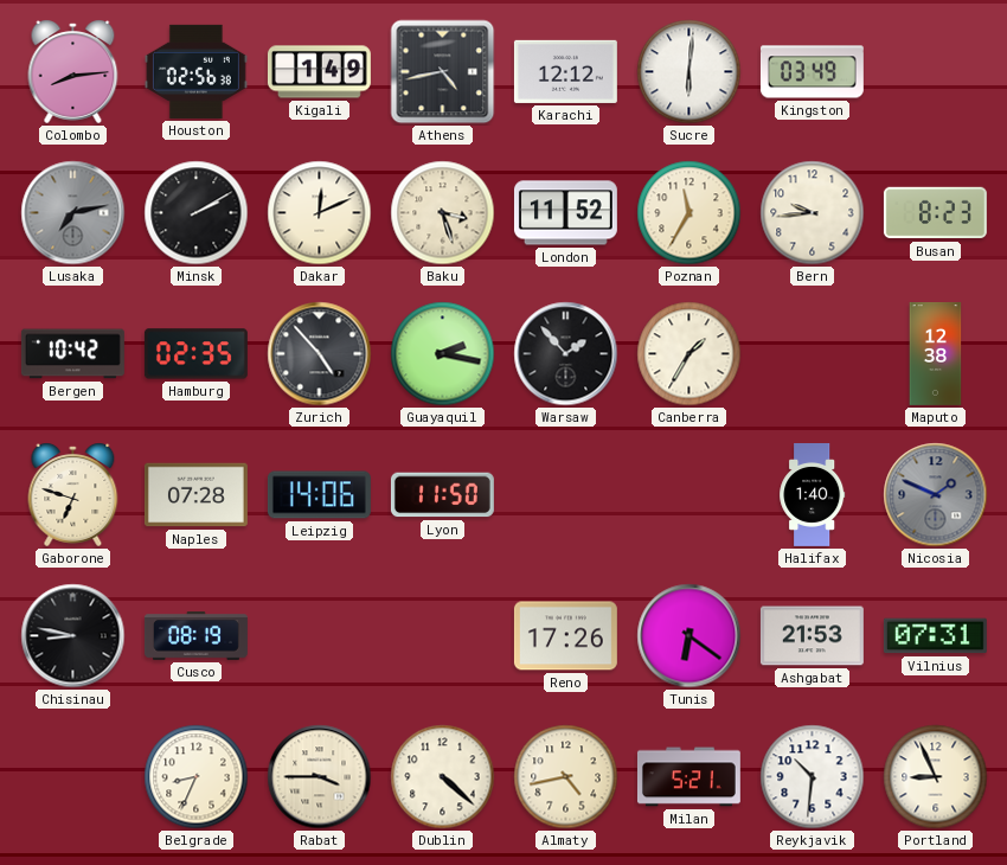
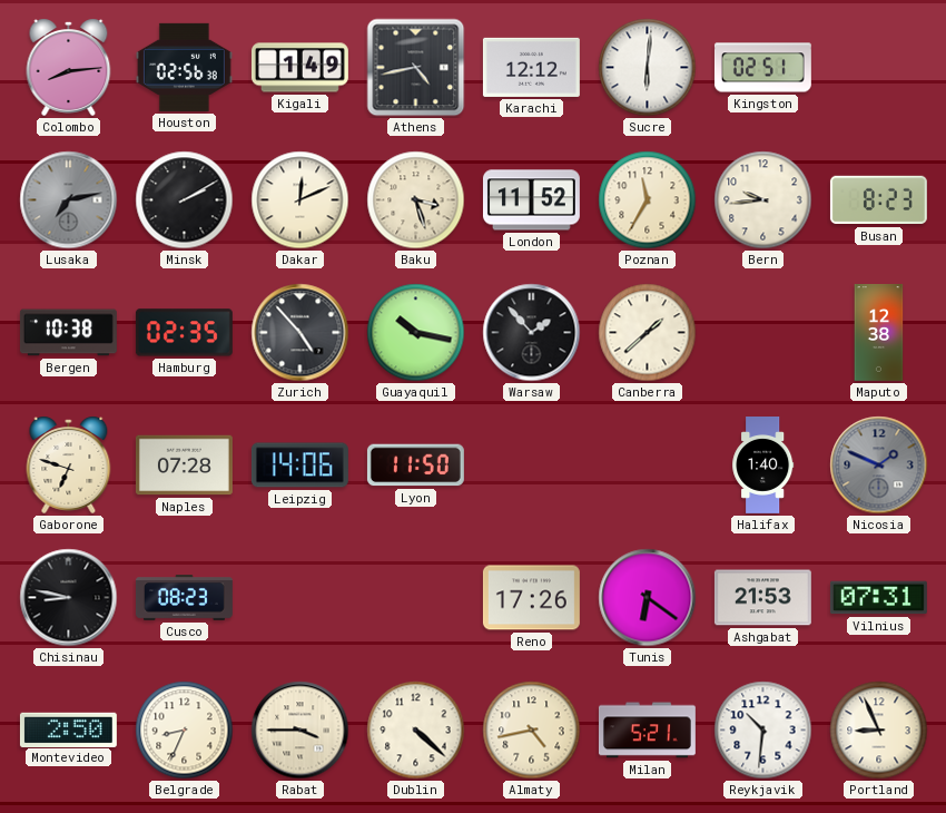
Kingston: 03:49 -> 02:51
Bergen: 10:42 -> 10:38
Guayaquil: 2:17 -> 10:17
Canberra: 1:35 -> 1:38
Cusco: 08:19 -> 08:23
Montevideo: none -> 2:50
